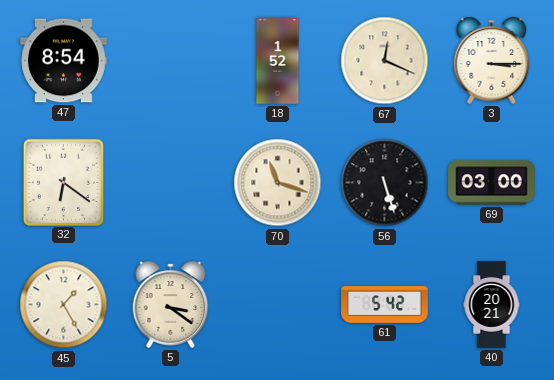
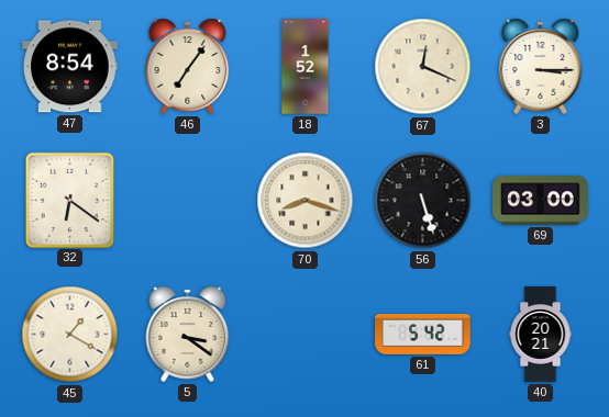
46: none -> 7:06
70: 11:18 -> 8:18
45: 1:25 -> 1:20
